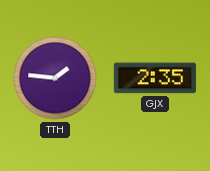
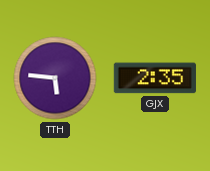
TTH: 1:46 -> 5:46
